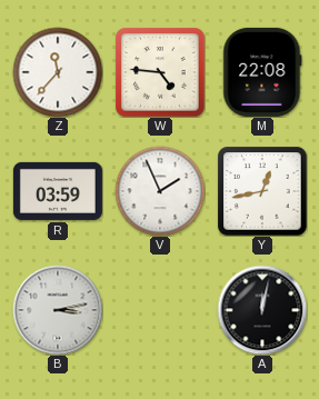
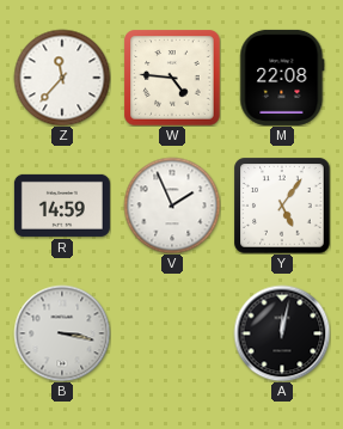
R: 03:59 -> 14:59
Y: 12:43 -> 5:06
B: 3:13 -> 3:17
